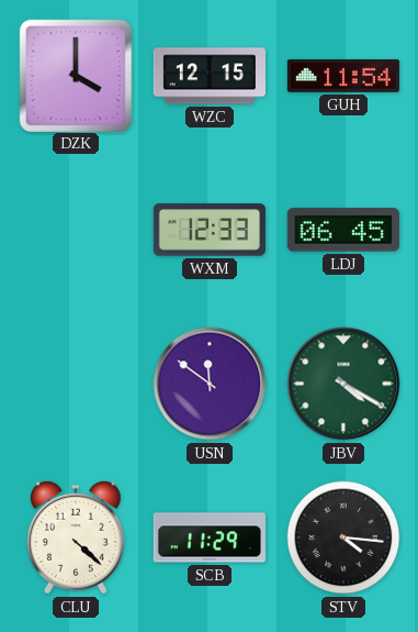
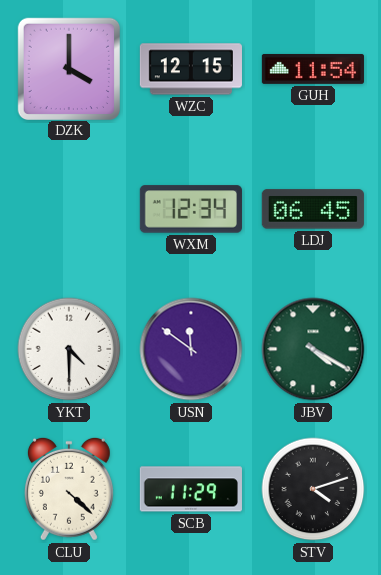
WXM: 12:33 -> 12:34
YKT: none -> 4:30
STV: 4:16 -> 4:12
